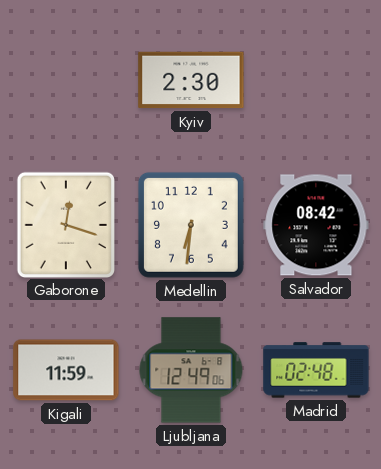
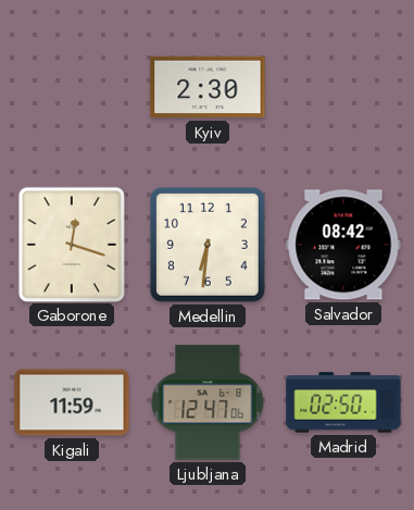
Ljubljana: 12:49 -> 12:47
Madrid: 02:48 -> 02:50
